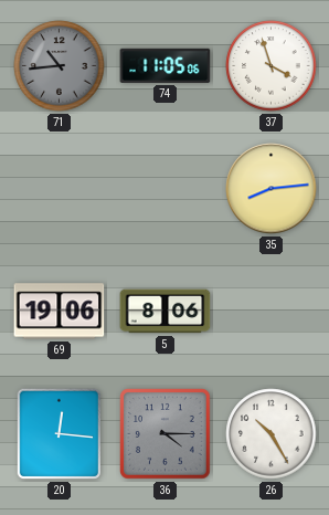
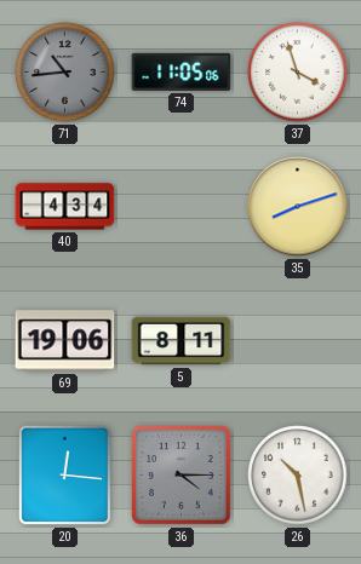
40: none -> 4:34
35: 8:14 -> 8:12
5: 8:06 -> 8:11
26: 10:25 -> 10:28
